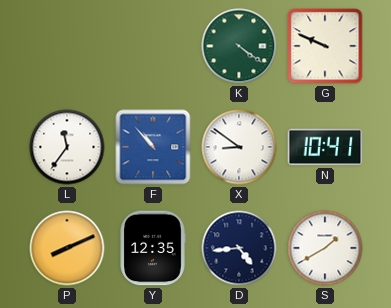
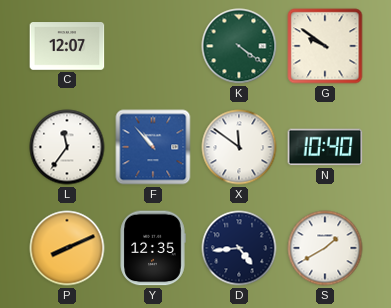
C: none -> 12:07
G: 9:49 -> 9:51
X: 8:51 -> 11:51
N: 10:41 -> 10:40
